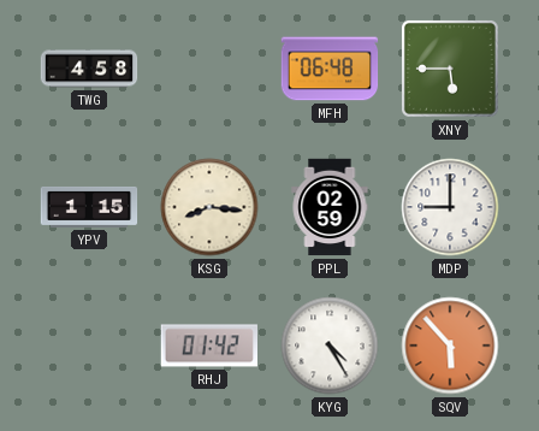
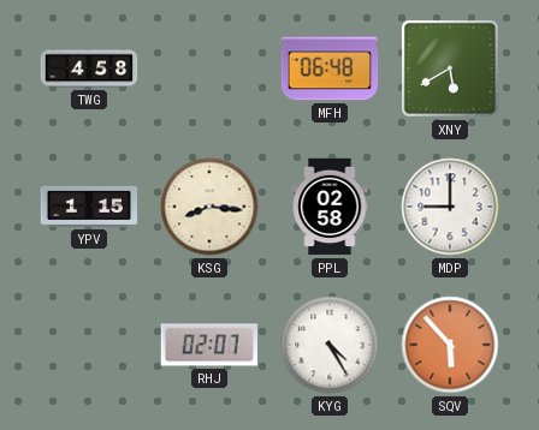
XNY: 5:45 -> 5:40
PPL: 02:59 -> 02:58
RHJ: 01:42 -> 02:07
